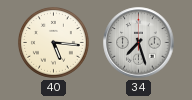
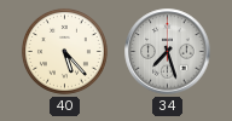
40: 5:16 -> 5:23
